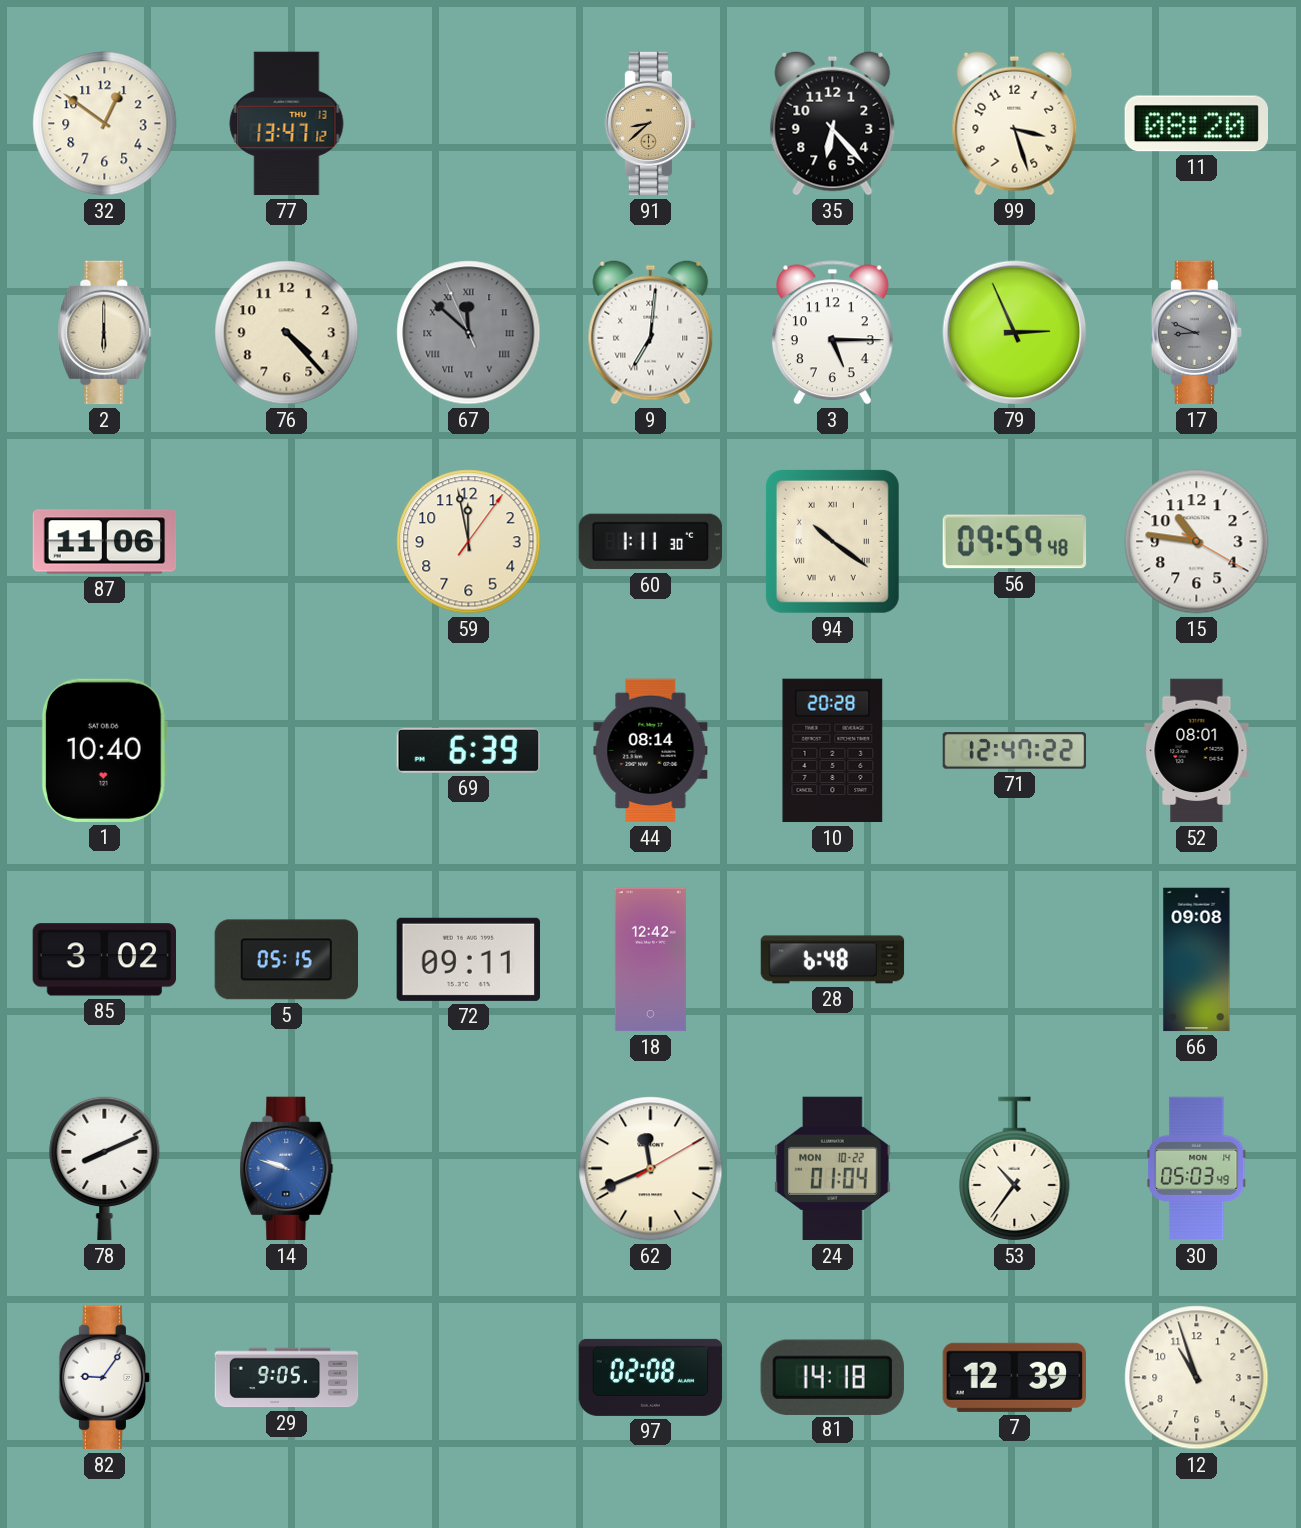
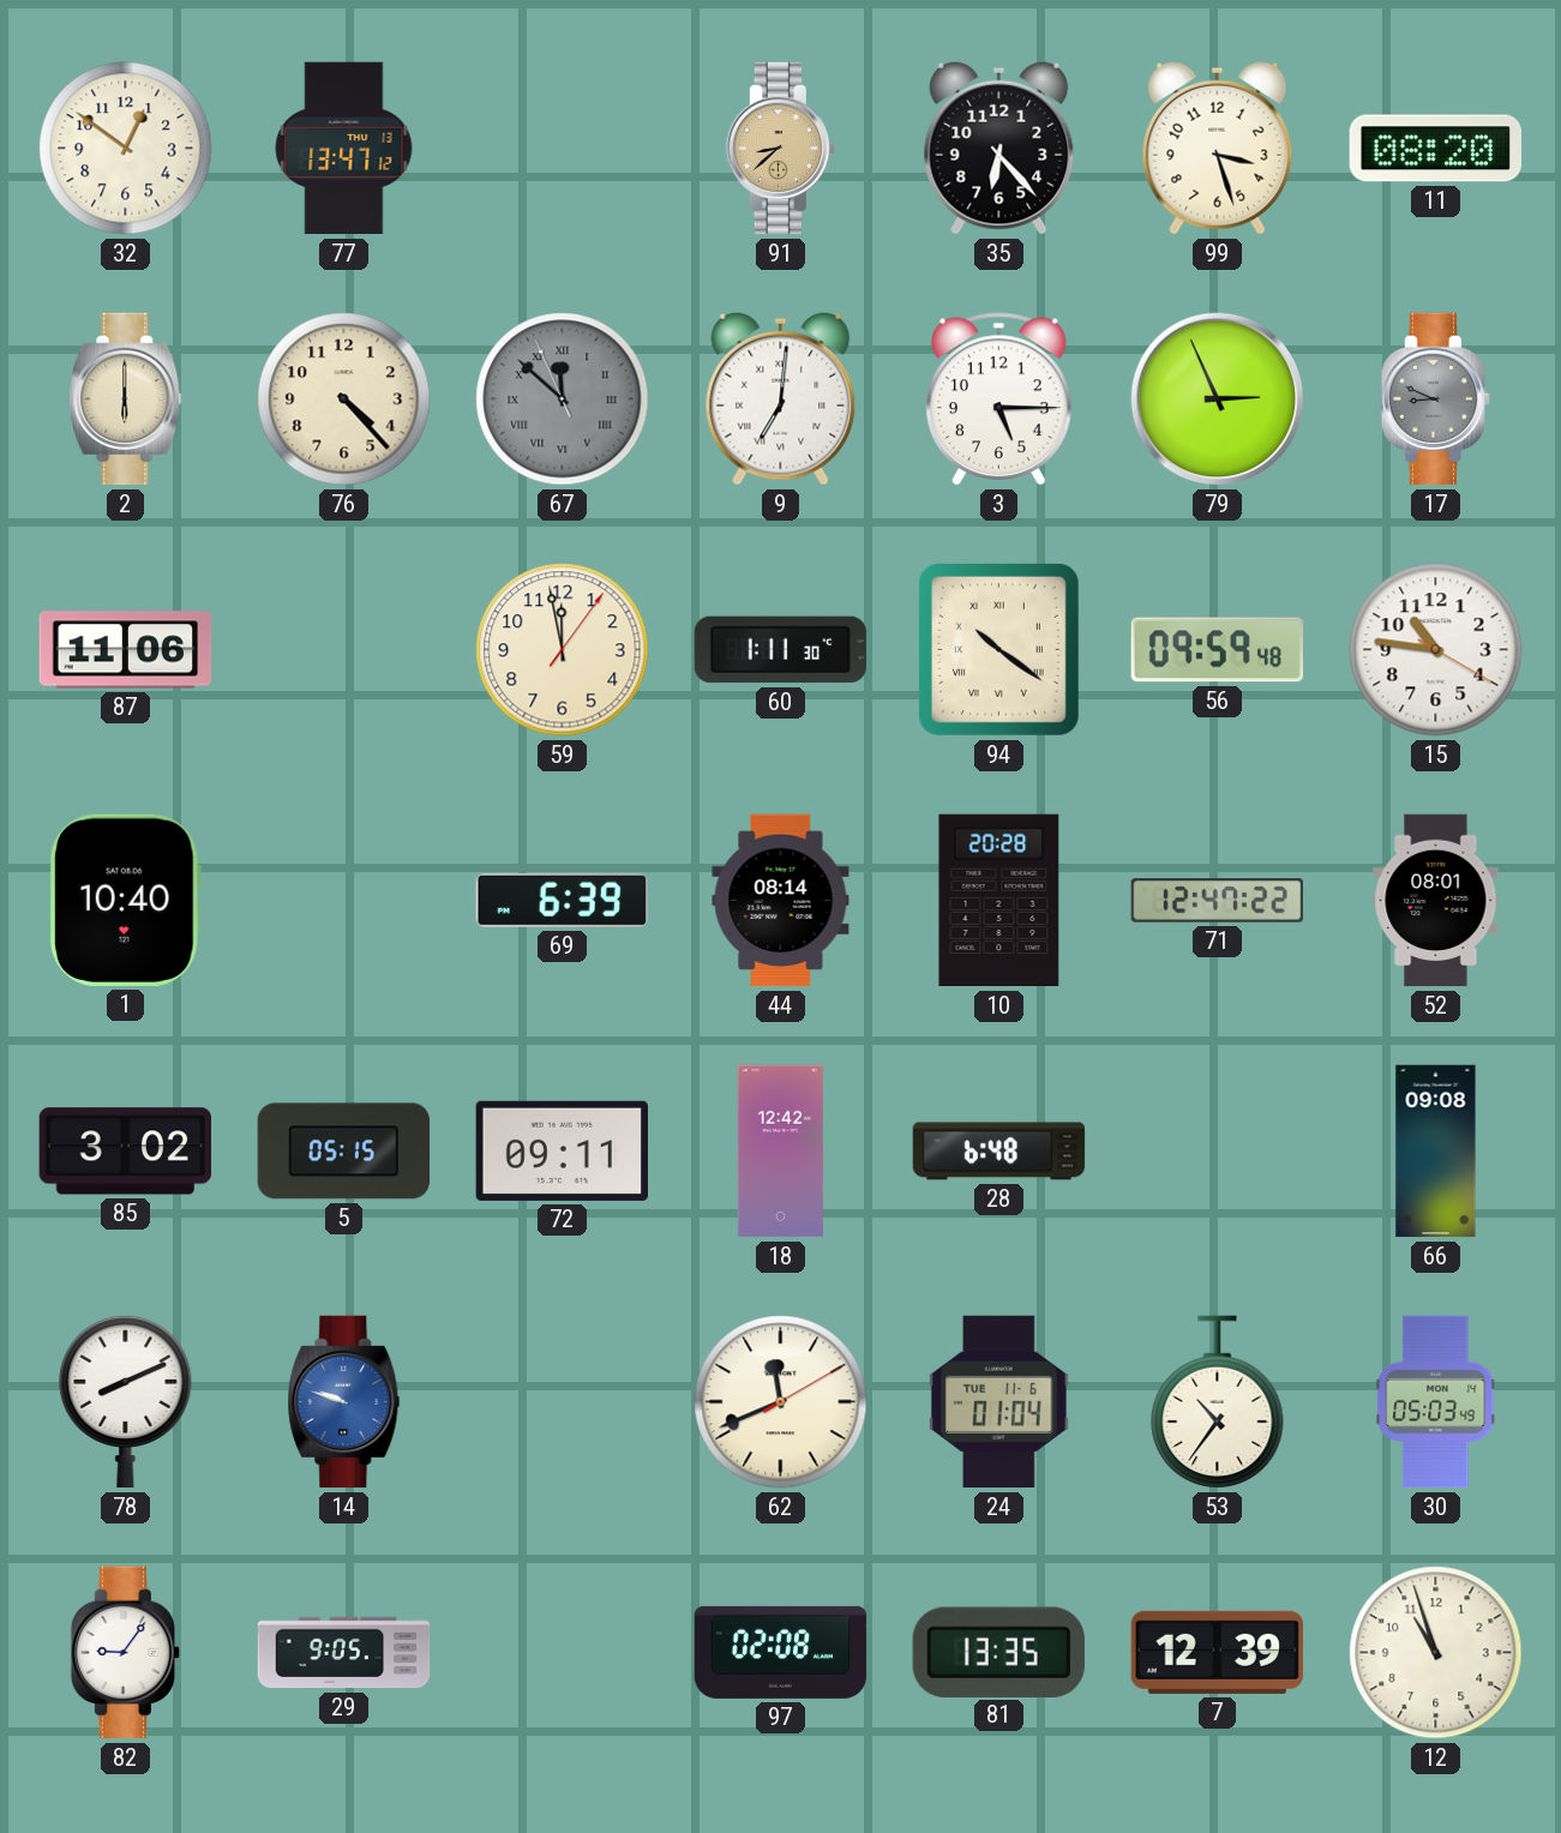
24 date: MON 10-22 -> TUE 11-6
81: 14:18 -> 13:35
